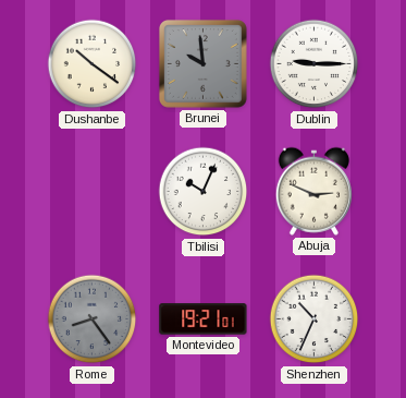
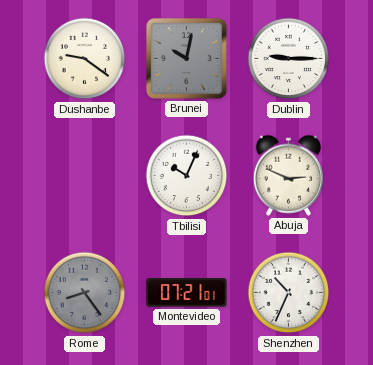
Dushanbe: 10:21 -> 9:21
Brunei: 9:59 -> 10:02
Montevideo: 19:21 -> 07:21
